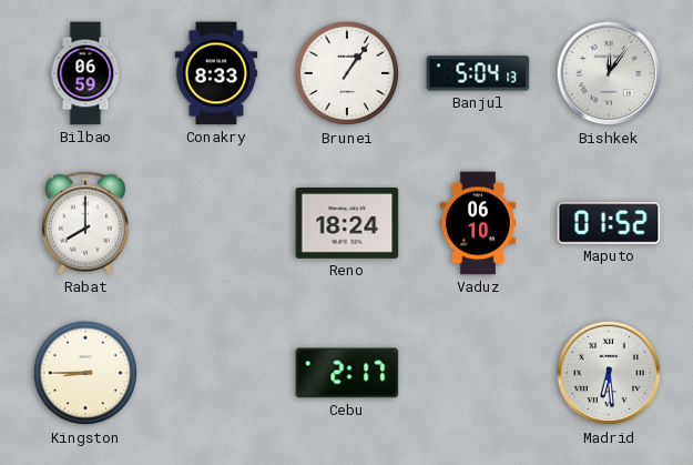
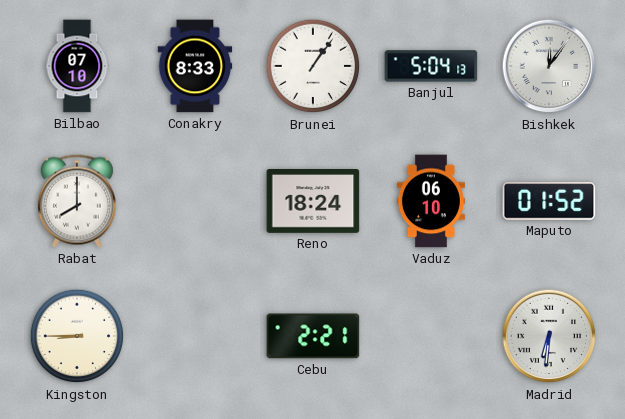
Bilbao: 06:59 -> 07:10
Cebu: 2:17 -> 2:21
Madrid: 6:29 -> 6:31
